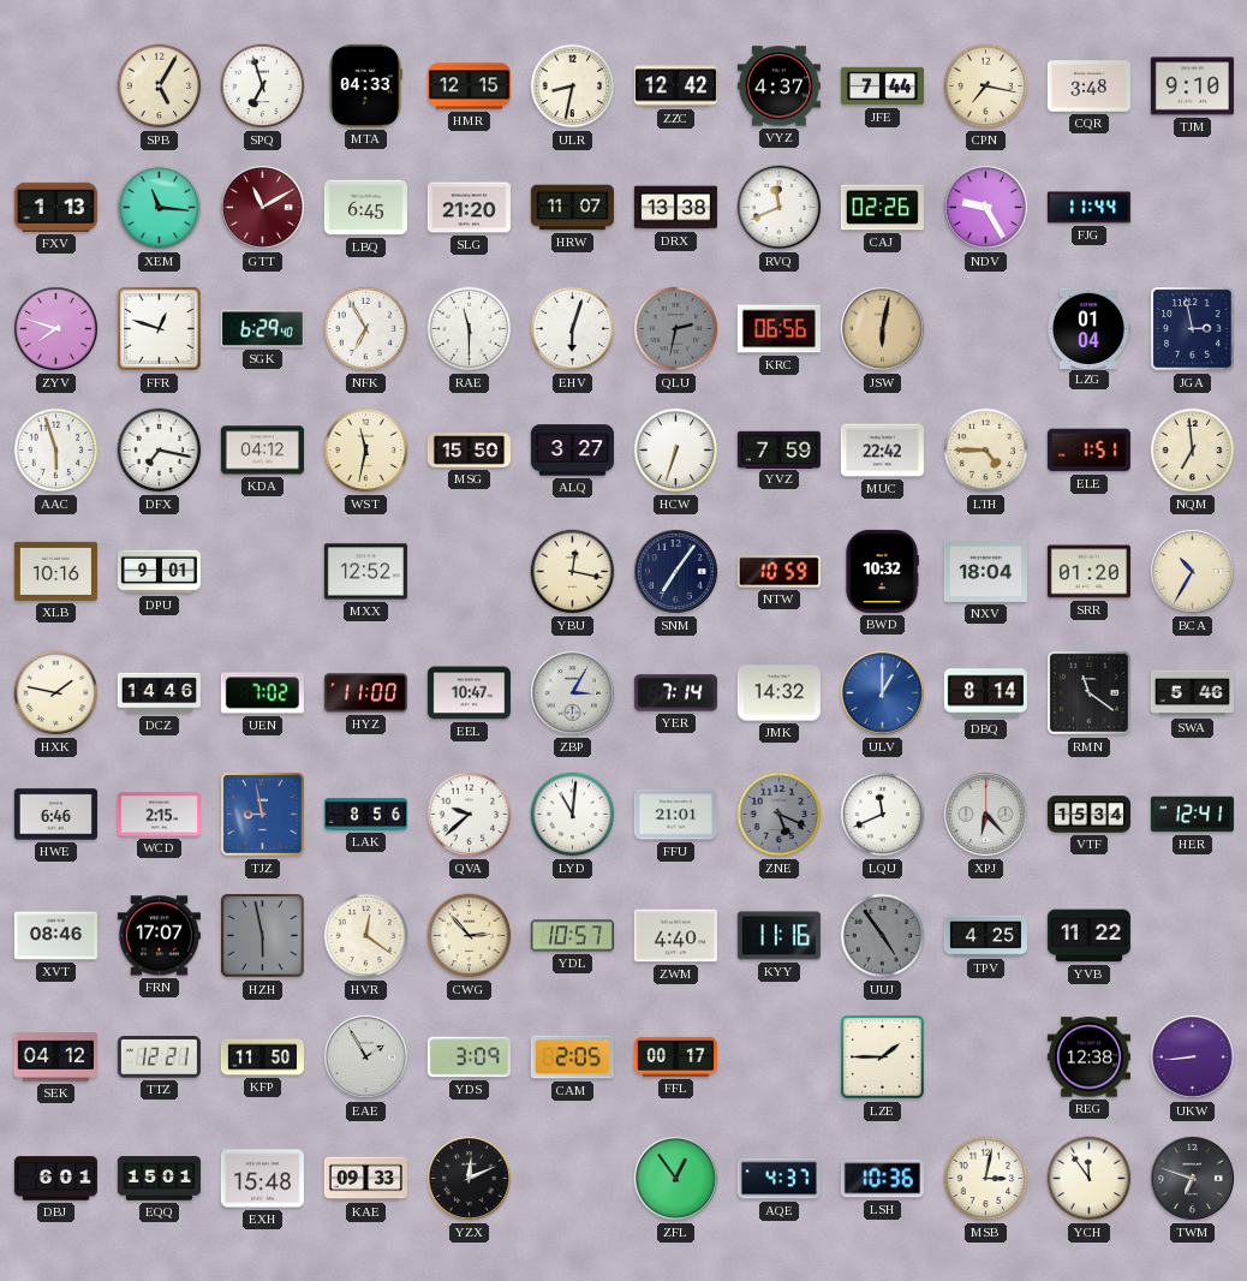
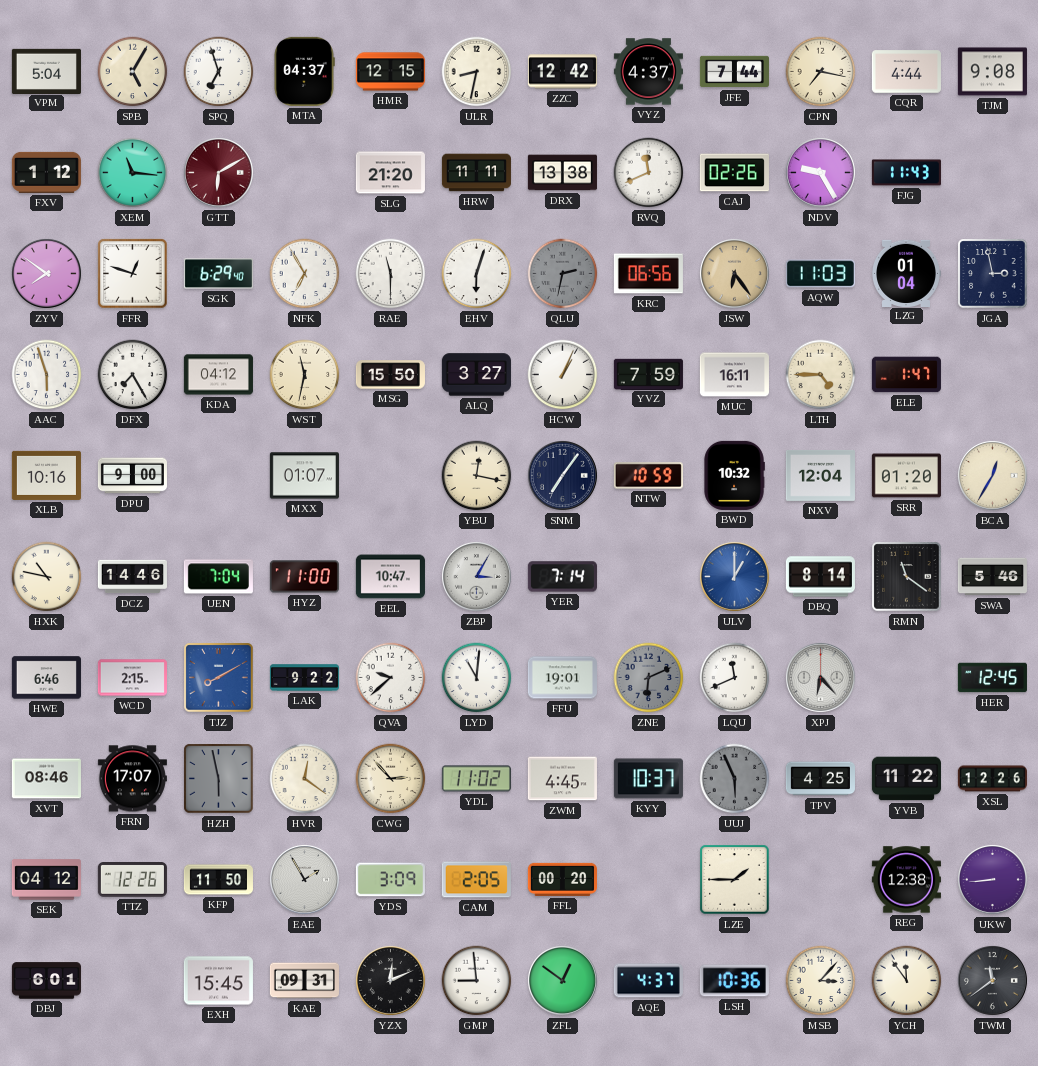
VPM: none -> 5:04
MTA: 04:33 -> 04:37
CQR: 3:48 -> 4:44
TJM: 9:10 -> 9:08
FXV: 1:13 -> 1:12
GTT: 11:10 -> 6:10
LBQ: 6:45 -> none
HRW: 11:07 -> 11:11
FJG: 11:44 -> 11:43
ZYV: 7:48 -> 7:51
JSW: 6:02 -> 6:24
AQW: none -> 11:03
DFX: 7:17 -> 7:25
HCW: 6:33 -> 1:04
MUC: 22:42 -> 16:11
ELE: 1:51 -> 1:47
NQM: 6:59 -> none
DPU: 9:01 -> 9:00
MXX: 12:52 -> 01:07
NXV: 18:04 -> 12:04
BCA: 10:35 -> 12:35
HXK: 1:47 -> 10:47
UEN: 7:02 -> 7:04
JMK: 14:32 -> none
TJZ: 8:58 -> 8:10
LAK: 8:56 -> 9:22
FFU: 21:01 -> 19:01
ZNE: 5:19 -> 6:11
VTF: 15:34 -> none
HER: 12:41 -> 12:45
YDL: 10:57 -> 11:02
ZWM: 4:40 -> 4:45
KYY: 11:16 -> 10:37
UUJ: 4:54 -> 5:56
XSL: none -> 12:26
TTZ: 12:21 -> 12:26
FFL: 00:17 -> 00:20
EQQ: 15:01 -> none
EXH: 15:48 -> 15:45
KAE: 09:33 -> 09:31
GMP: none -> 8:59
ZFL: 12:54 -> 12:51
MSB: 3:02 -> 3:07
TWM: 6:48 -> 11:39
